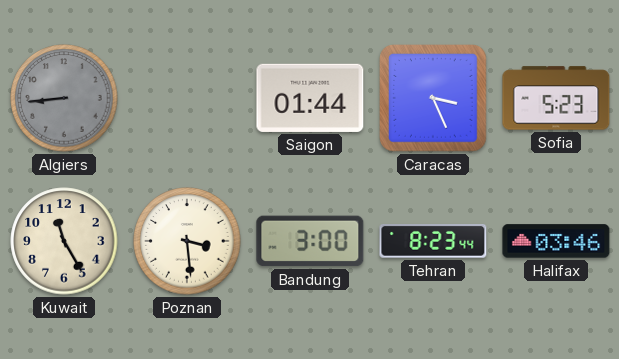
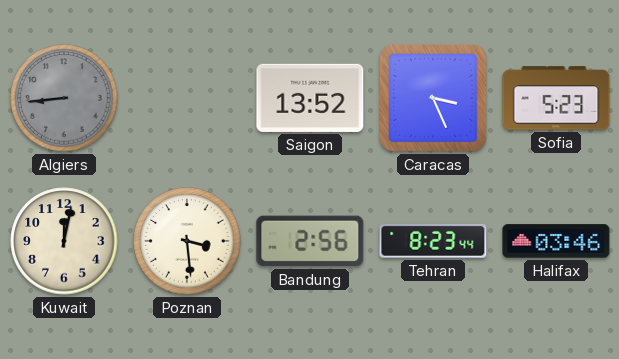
Saigon: 01:44 -> 13:52
Kuwait: 11:25 -> 12:02
Bandung: 3:00 -> 2:56
